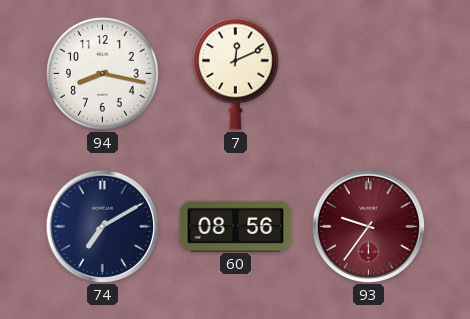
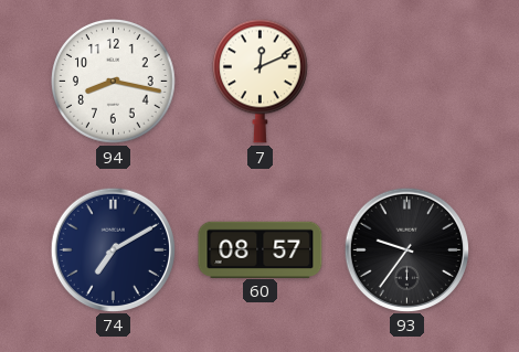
60: 08:56 -> 08:57
93 dial: burgundy -> black
